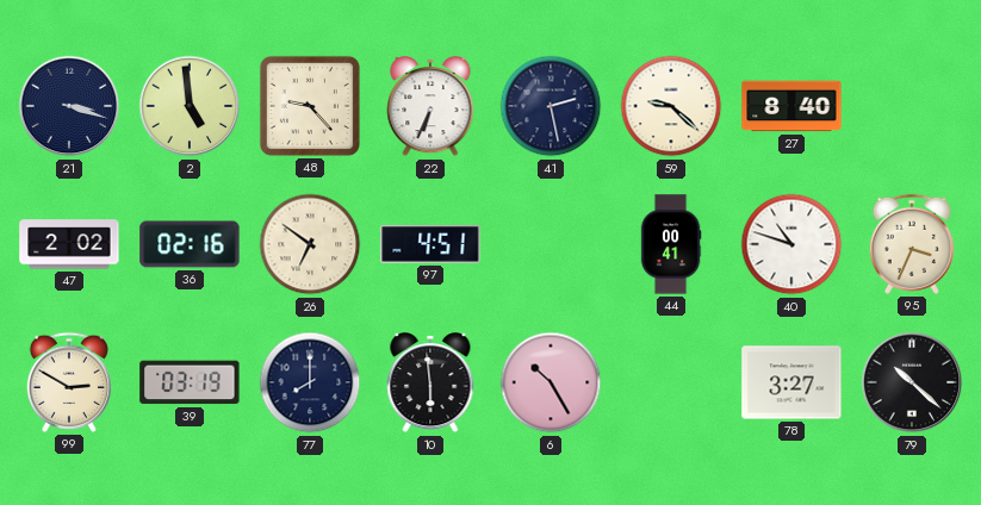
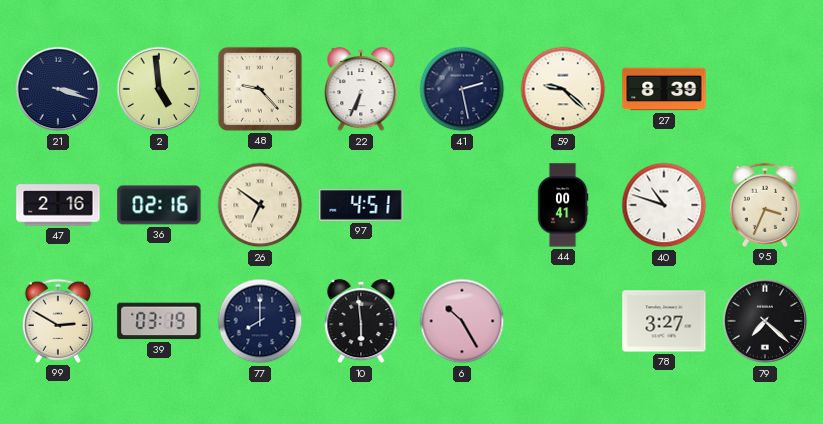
27: 8:40 -> 8:39
47: 2:02 -> 2:16
79: 10:22 -> 7:22
